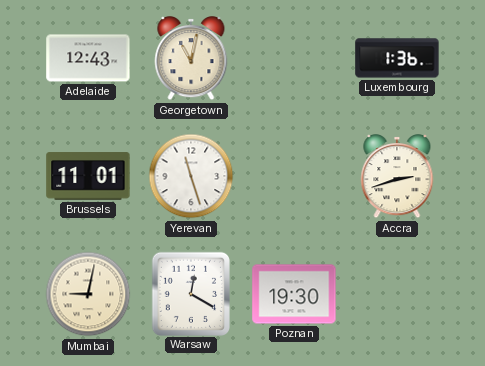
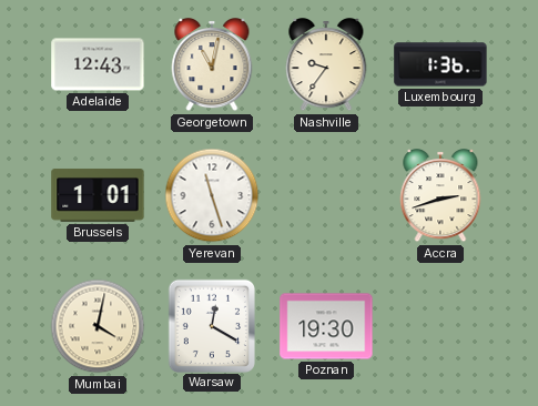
Nashville: none -> 9:36
Brussels: 11:01 -> 1:01
Mumbai: 9:02 -> 4:02
